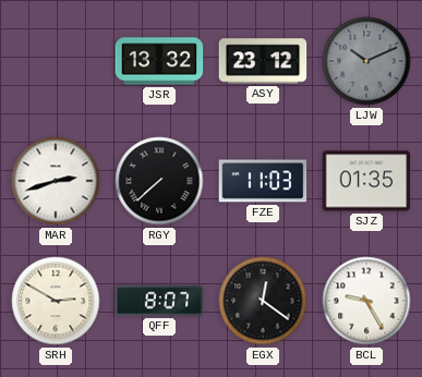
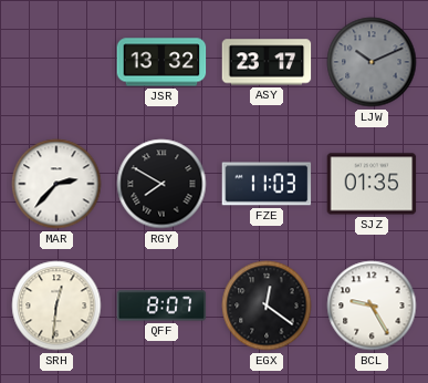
ASY: 23:12 -> 23:17
MAR: 2:42 -> 2:37
RGY: 7:38 -> 7:50
SRH: 2:50 -> 12:31
